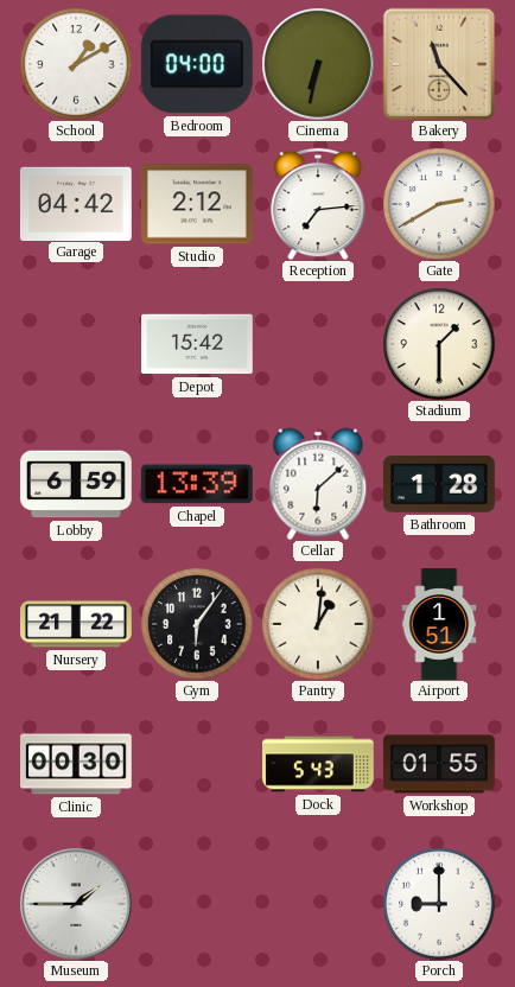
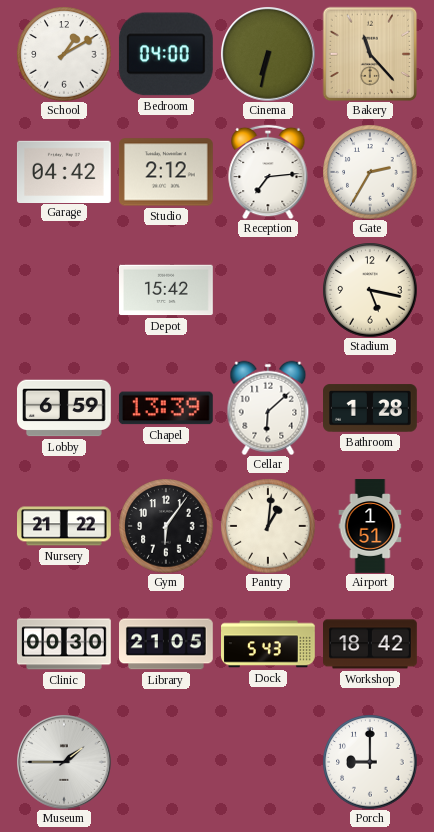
Gate: 2:40 -> 2:35
Stadium: 1:30 -> 5:17
Library: none -> 21:05
Workshop: 01:55 -> 18:42
